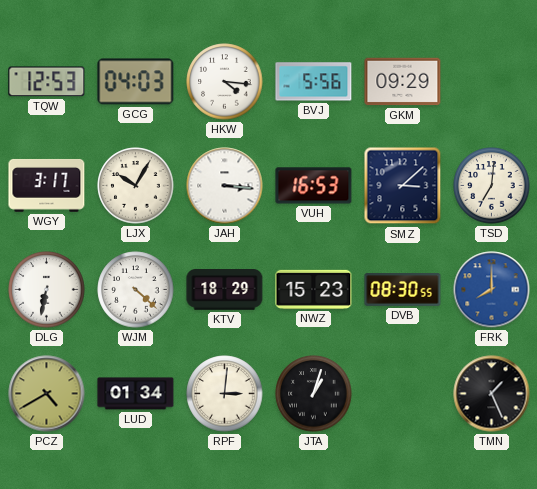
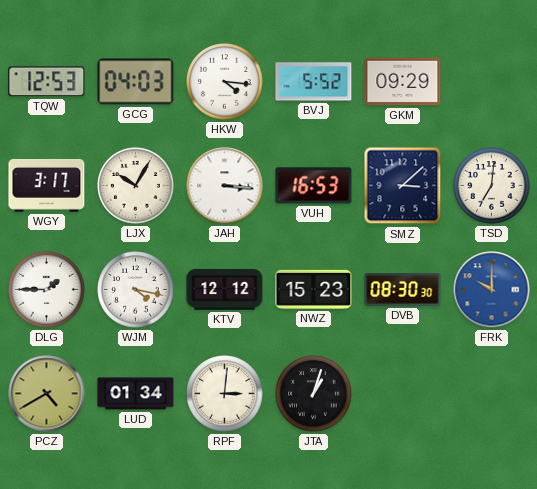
BVJ: 5:56 -> 5:52
DLG: 6:32 -> 1:45
WJM: 4:22 -> 4:17
KTV: 18:29 -> 12:12
DVB: 08:30:55 -> 08:30:30
FRK: 8:00 -> 10:00
TMN: 1:26 -> none
